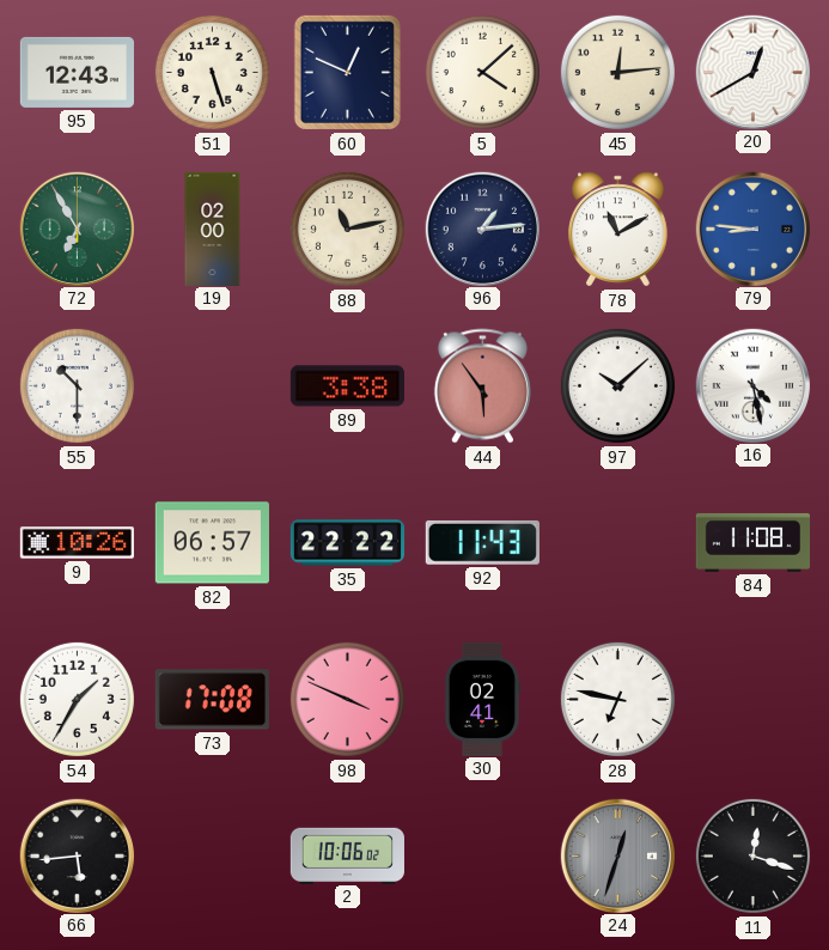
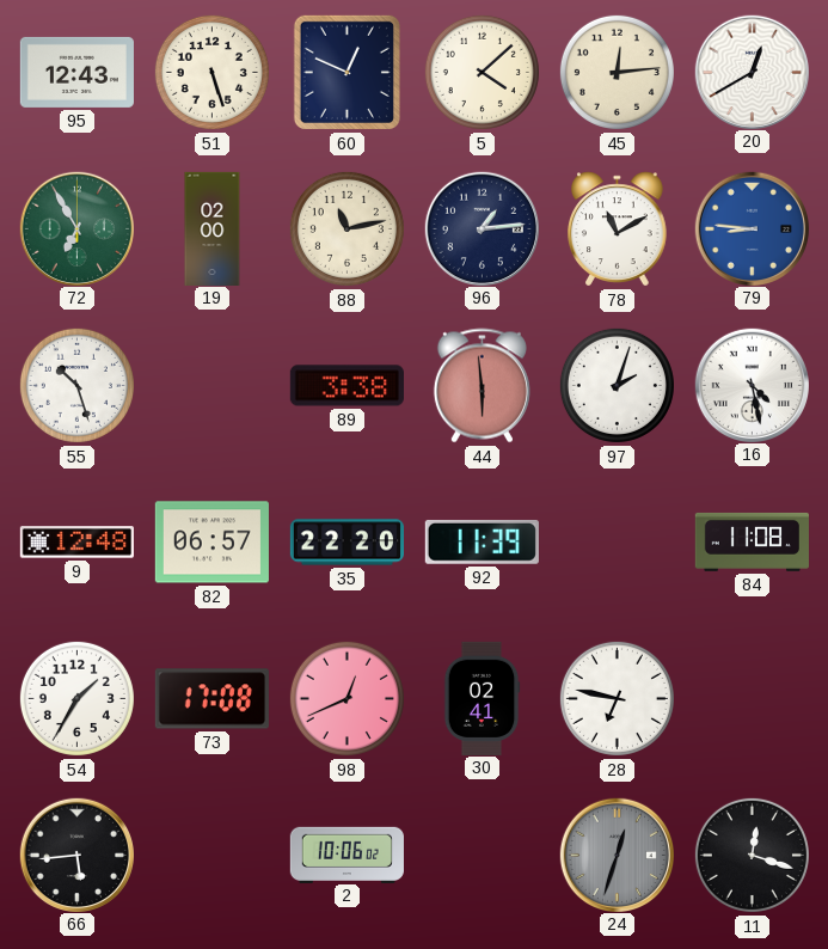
55: 10:30 -> 10:27
44: 5:54 -> 5:59
97: 10:08 -> 2:03
9: 10:26 -> 12:48
35: 22:22 -> 22:20
92: 11:43 -> 11:39
98: 3:49 -> 12:41
